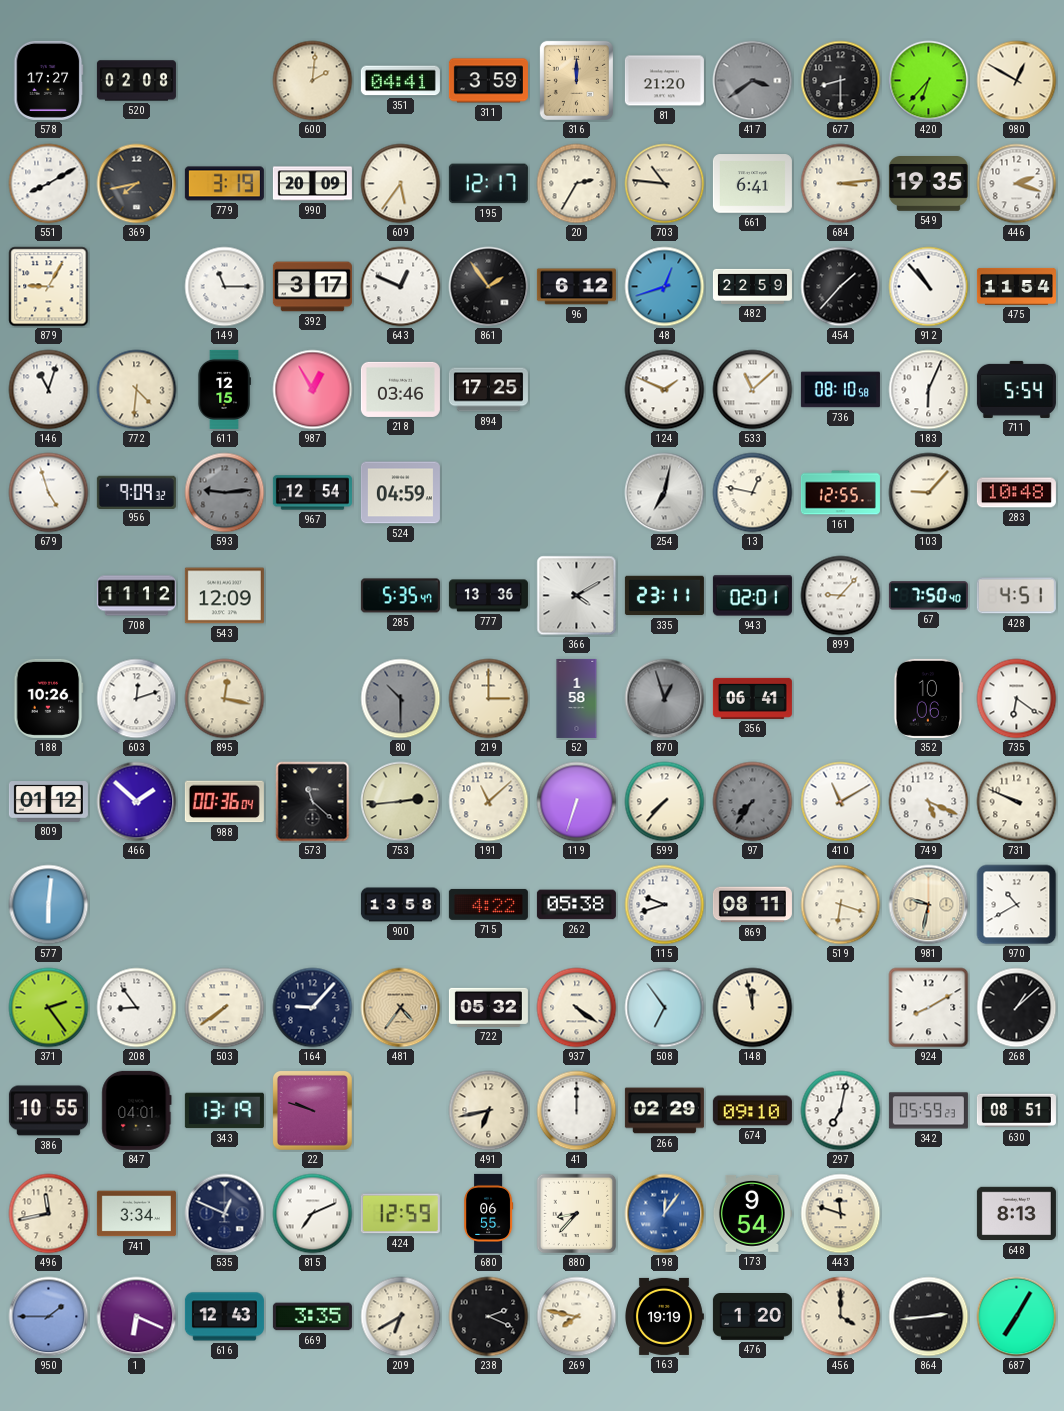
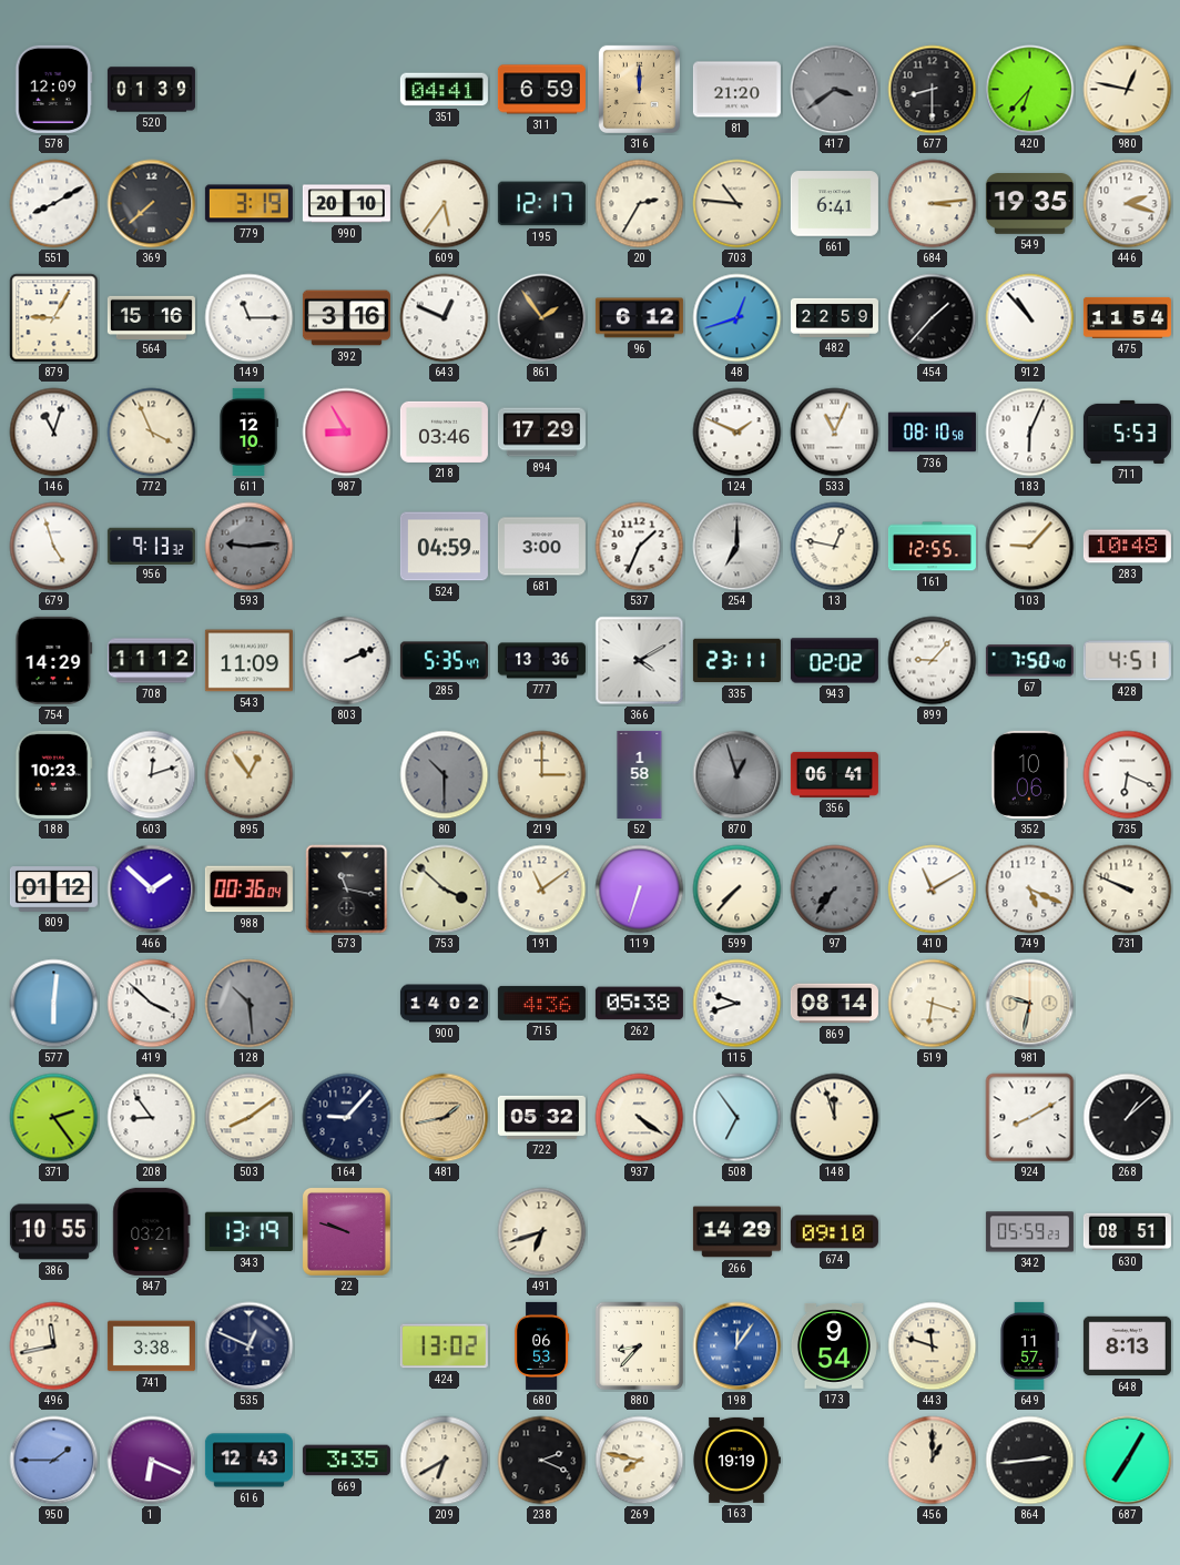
578: 17:27 -> 12:09
520: 02:08 -> 01:39
600: 2:01 -> none
311: 3:59 -> 6:59
980: 12:50 -> 12:47
369: 7:43 -> 7:38
990: 20:09 -> 20:10
564: none -> 15:16
392: 3:17 -> 3:16
772: 4:31 -> 3:56
611: 12:15 -> 12:10
987: 12:55 -> 8:55
894: 17:25 -> 17:29
533: 11:08 -> 11:04
711: 5:54 -> 5:53
956: 9:09 -> 9:13
967: 12:54 -> none
681: none -> 3:00
537: none -> 1:34
254: 7:02 -> 7:00
754: none -> 14:29
543: 12:09 -> 11:09
803: none -> 2:11
943: 02:01 -> 02:02
188: 10:26 -> 10:23
895: 12:17 -> 12:54
735: 6:21 -> 6:19
573: 11:22 -> 11:17
753: 2:44 -> 3:52
191: 11:08 -> 11:09
419: none -> 3:52
128: none -> 10:29
900: 13:58 -> 14:02
715: 4:22 -> 4:36
869: 08:11 -> 08:14
970: 10:40 -> none
503: 7:39 -> 8:09
481: 4:36 -> 1:43
148: 11:58 -> 11:57
847: 04:01 -> 03:21
491: 6:43 -> 6:42
41: 12:00 -> none
266: 02:29 -> 14:29
297: 7:02 -> none
741: 3:34 -> 3:38
815: 7:11 -> none
424: 12:59 -> 13:02
680: 06:55 -> 06:53
649: none -> 11:57
476: 1:20 -> none
456: 4:00 -> 1:00
